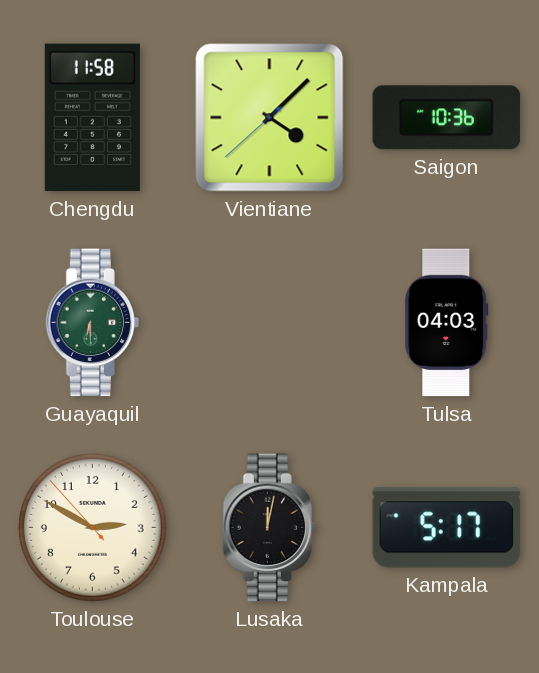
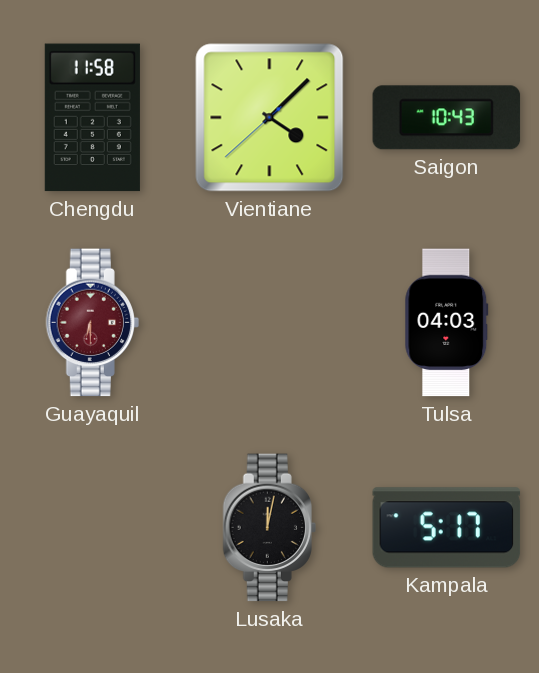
Saigon: 10:36 -> 10:43
Guayaquil dial: green -> burgundy
Toulouse: 2:49 -> none
